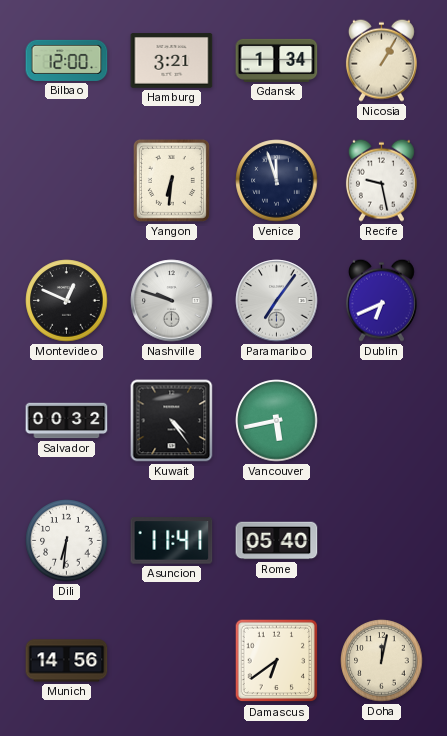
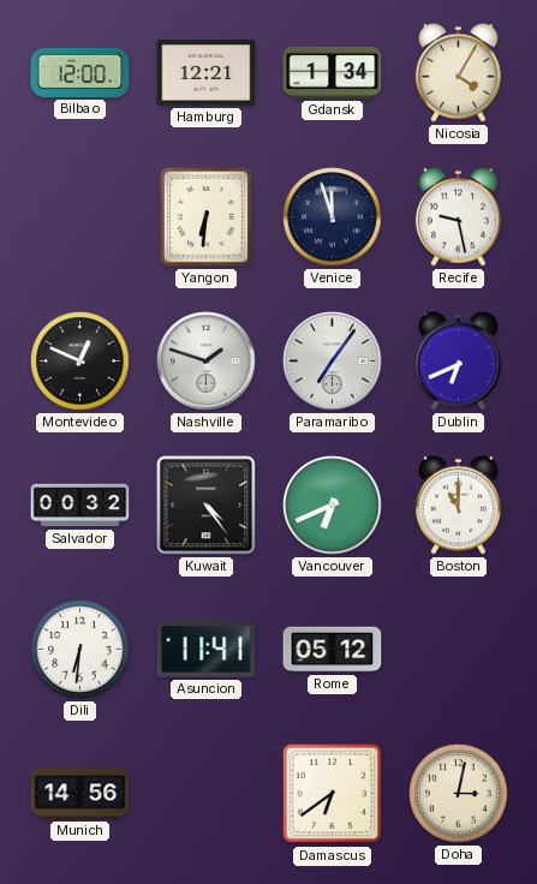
Hamburg: 3:21 -> 12:21
Nicosia: 1:05 -> 4:05
Nashville: 9:48 -> 1:48
Vancouver: 5:43 -> 6:41
Boston: none -> 11:00
Rome: 05:40 -> 05:12
Doha: 12:02 -> 3:02
